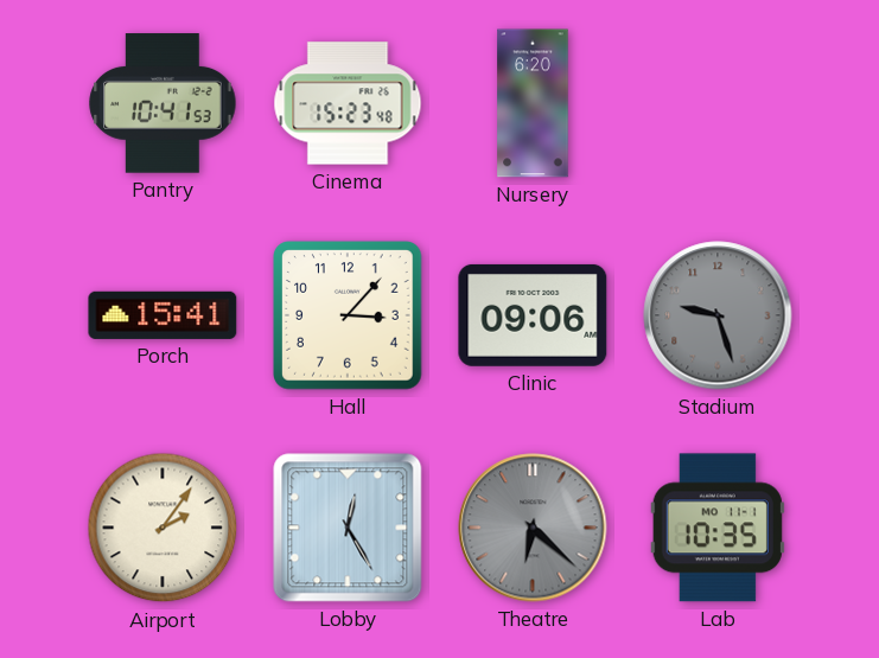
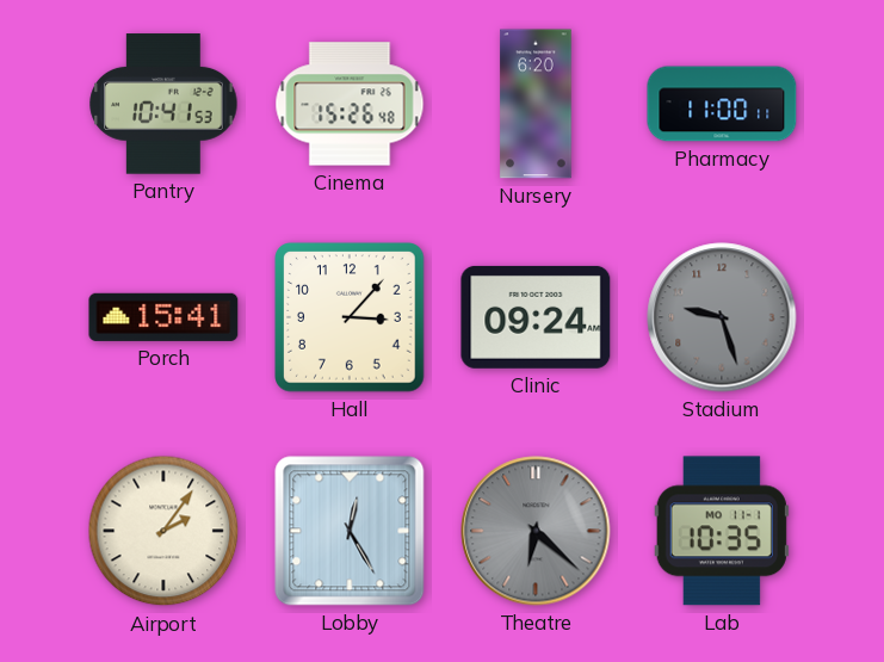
Cinema: 15:23 -> 15:26
Pharmacy: none -> 11:00
Clinic: 09:06 -> 09:24
